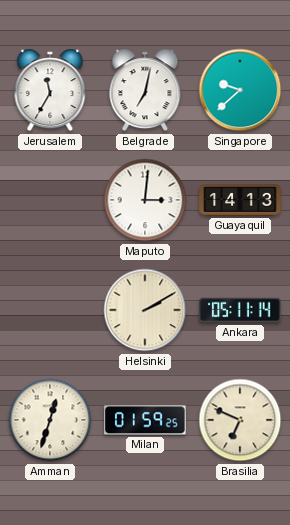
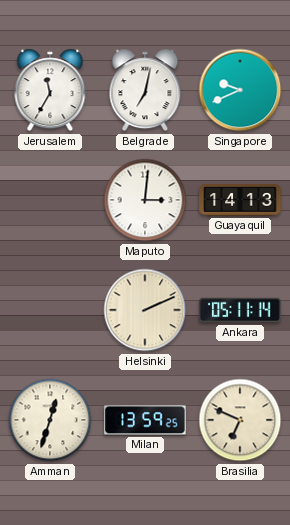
Singapore: 9:38 -> 9:41
Helsinki: 2:10 -> 2:11
Milan: 01:59 -> 13:59
